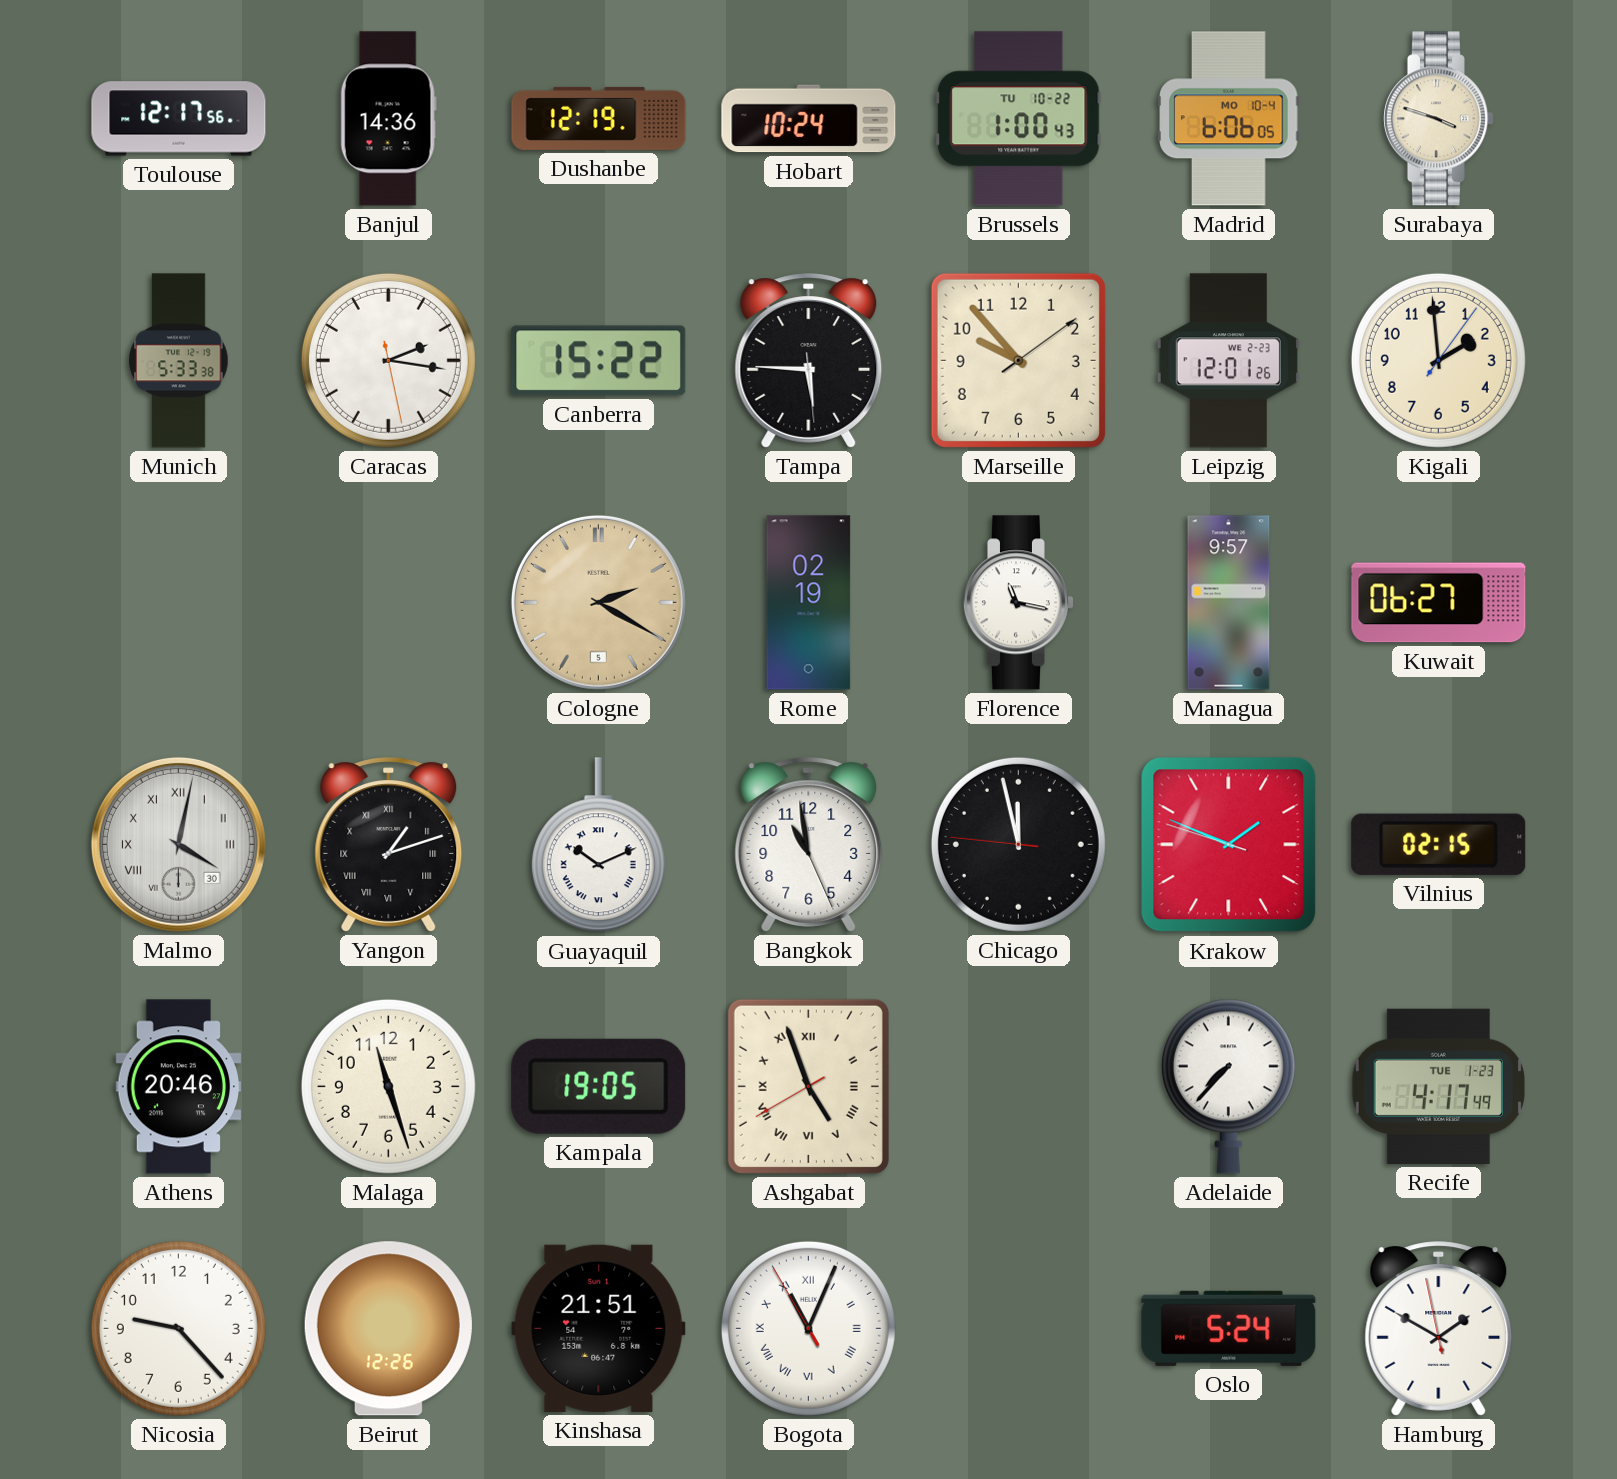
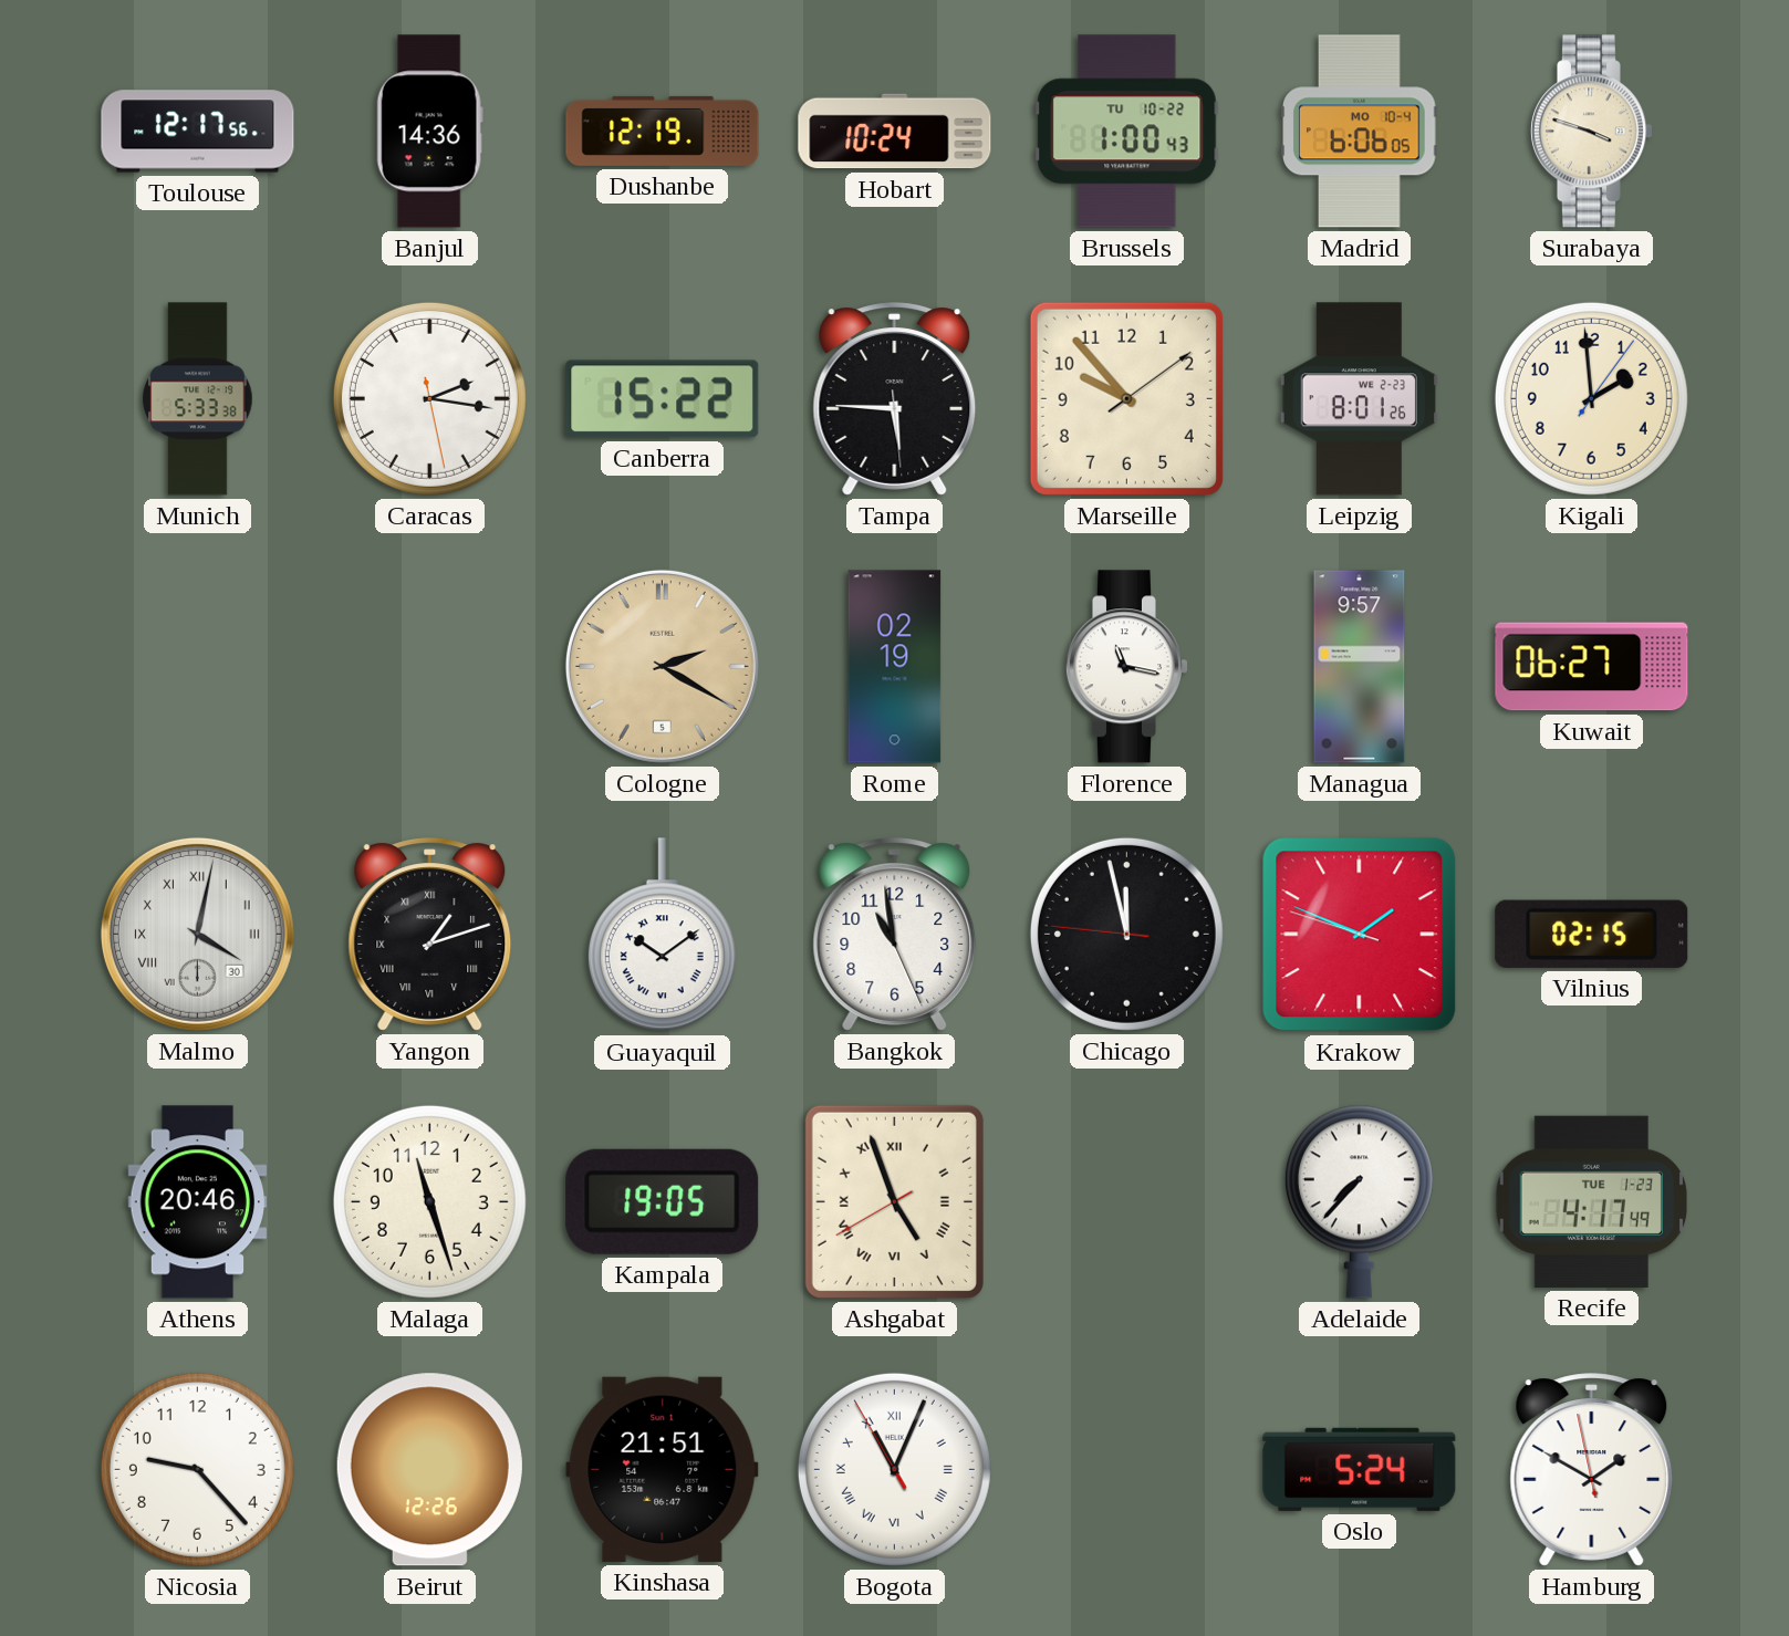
Leipzig: 12:01 -> 8:01
Guayaquil: 10:11 -> 10:09
